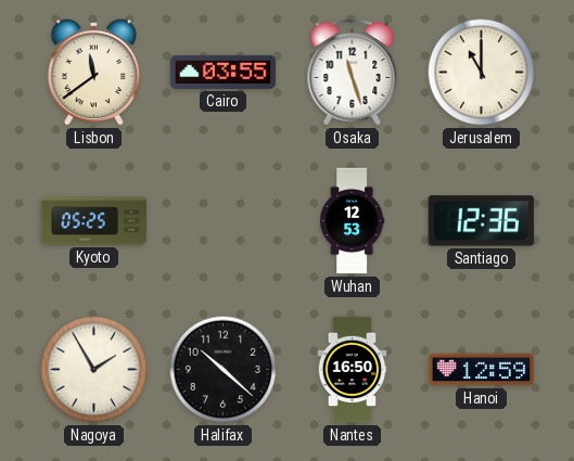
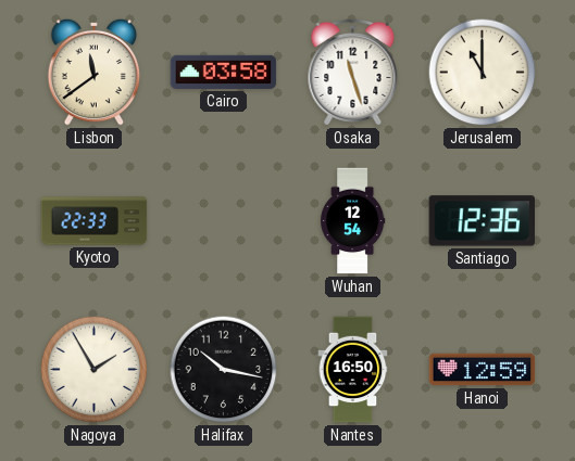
Cairo: 03:55 -> 03:58
Kyoto: 05:25 -> 22:33
Wuhan: 12:53 -> 12:54
Halifax: 10:22 -> 10:17
